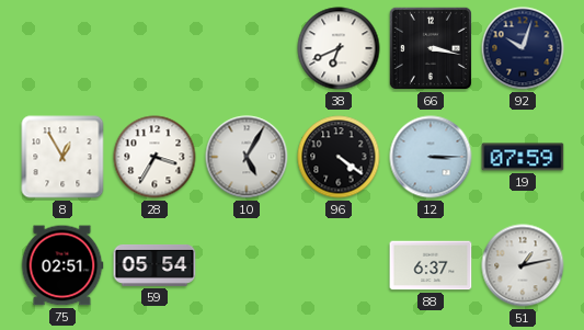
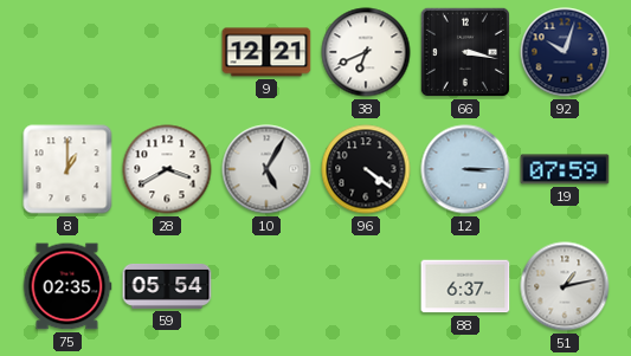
9: none -> 12:21
8: 12:55 -> 1:00
28: 3:35 -> 3:40
75: 02:51 -> 02:35
